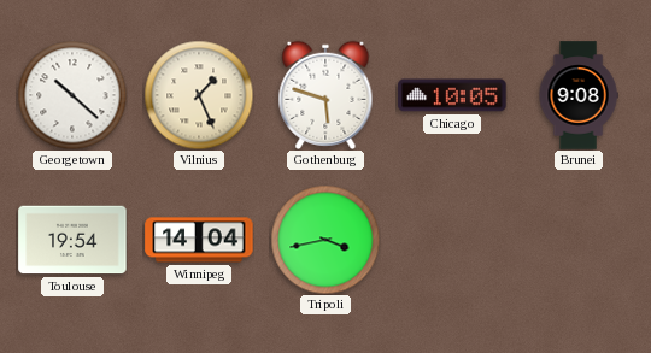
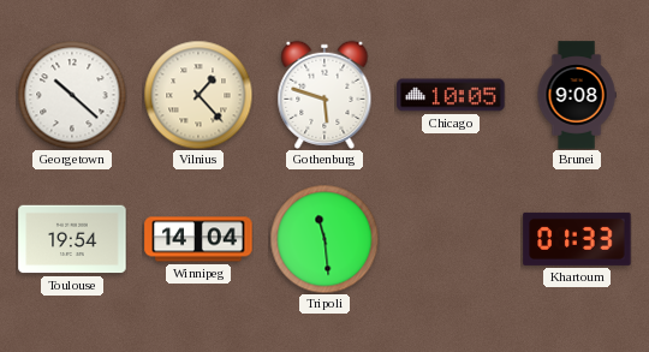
Vilnius: 1:26 -> 1:23
Tripoli: 3:43 -> 11:29
Khartoum: none -> 01:33
